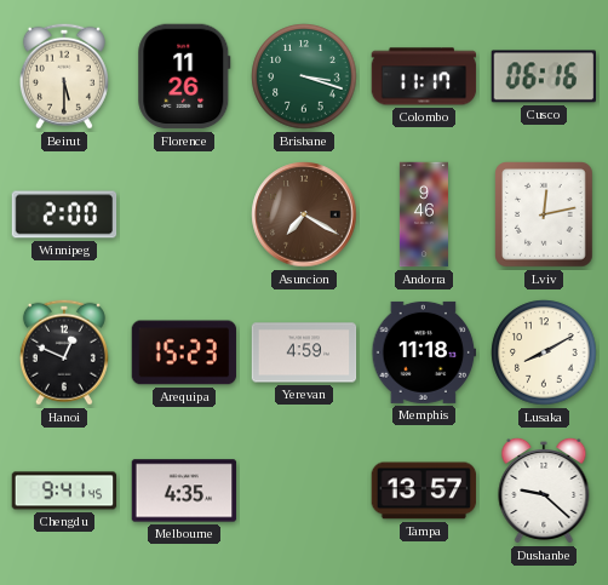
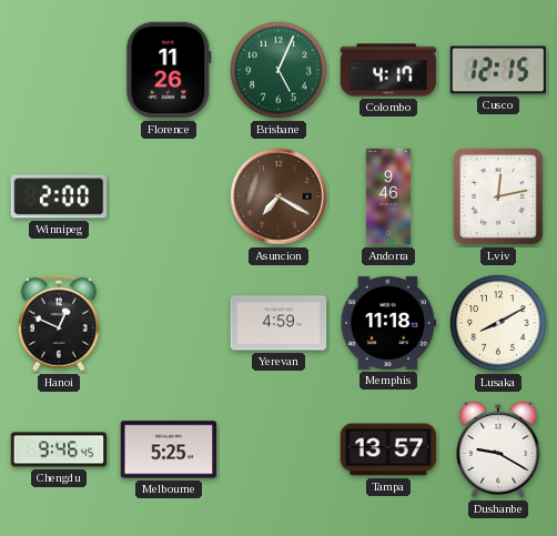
Beirut: 5:30 -> none
Brisbane: 3:18 -> 5:04
Colombo: 11:17 -> 4:17
Cusco: 06:16 -> 12:15
Arequipa: 15:23 -> none
Chengdu: 9:41 -> 9:46
Melbourne: 4:35 -> 5:25
Dushanbe: 9:22 -> 9:20
